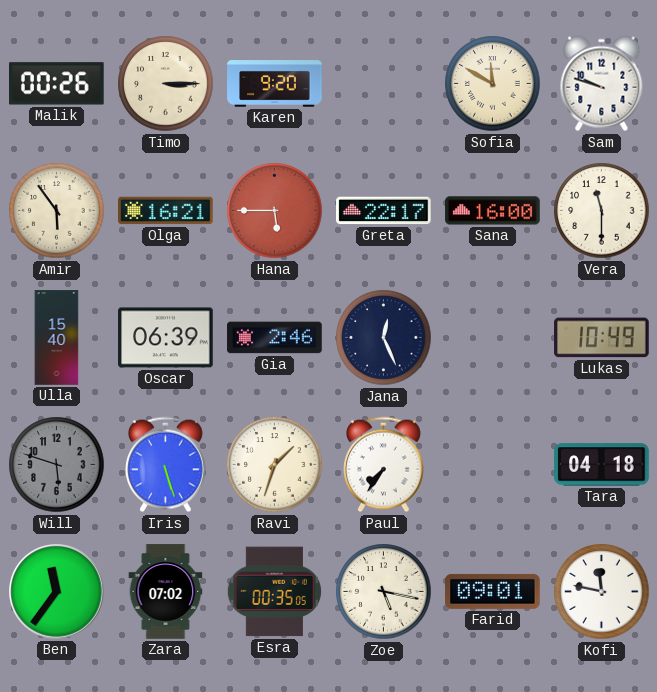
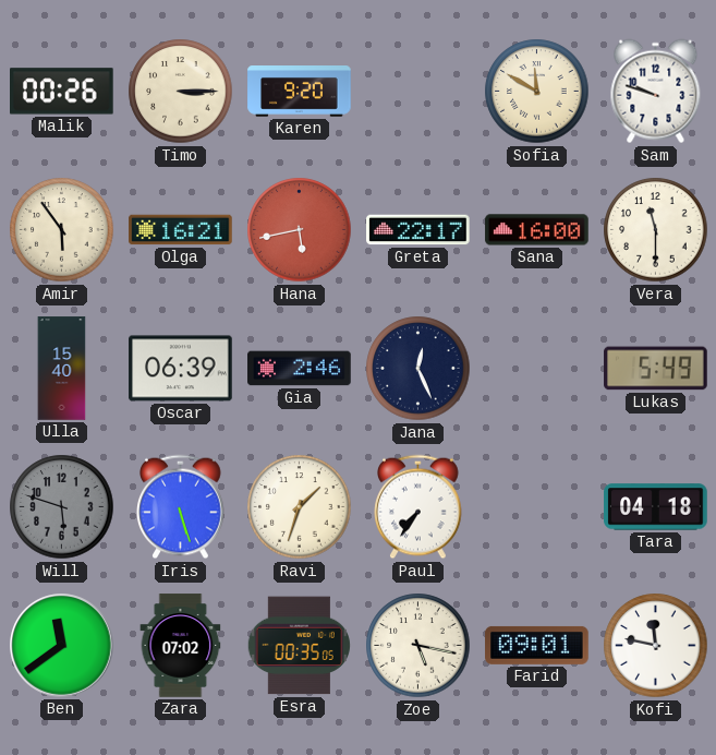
Hana: 5:45 -> 5:43
Lukas: 10:49 -> 5:49
Ben: 11:36 -> 11:39
